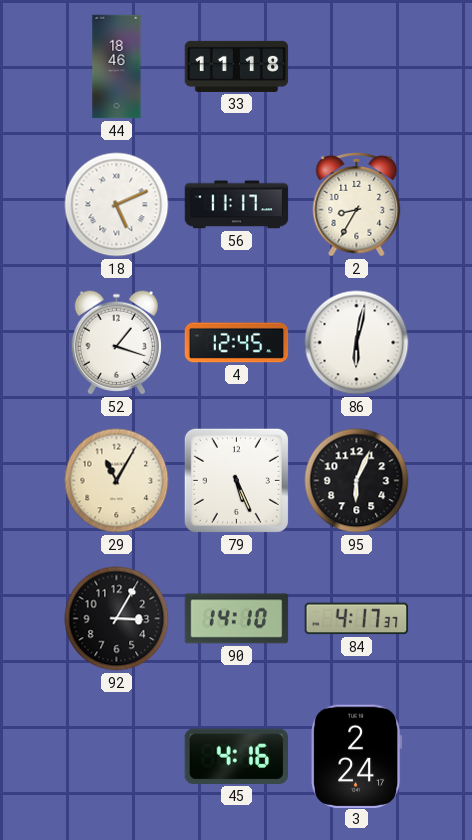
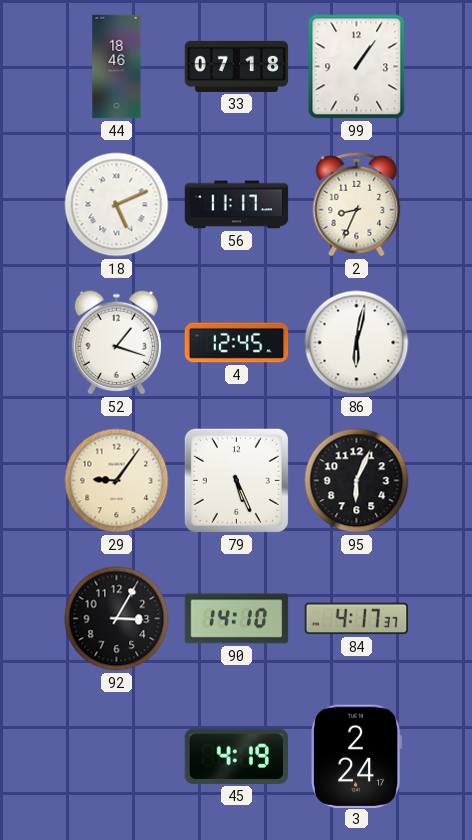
33: 11:18 -> 07:18
99: none -> 1:06
2: 8:35 -> 8:34
29: 11:05 -> 9:06
45: 4:16 -> 4:19
